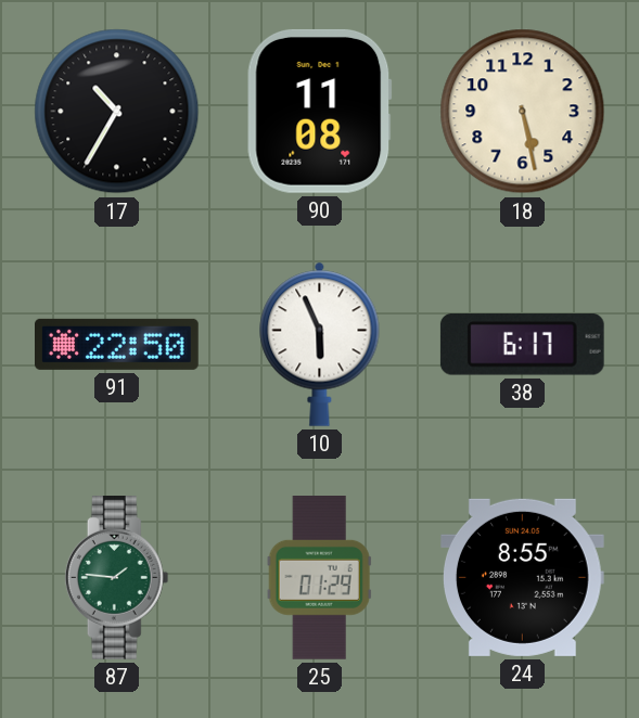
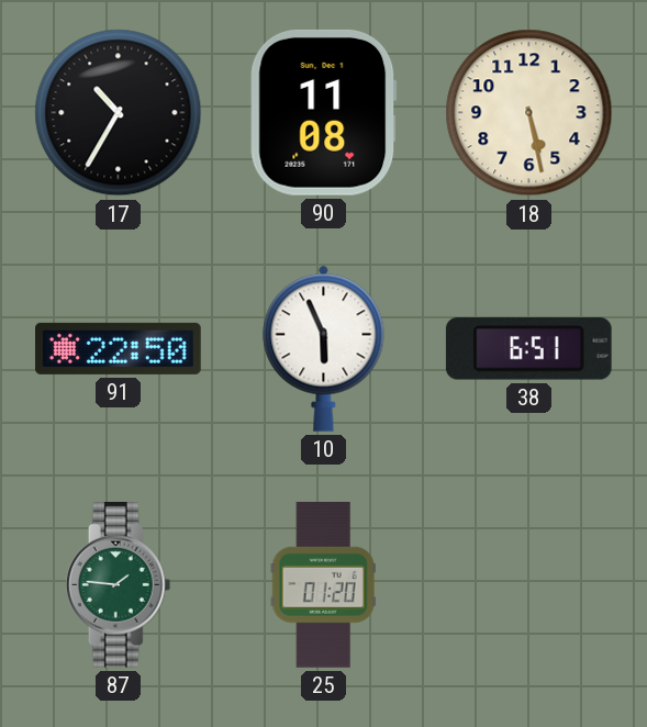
38: 6:17 -> 6:51
25: 01:29 -> 01:20
24: 8:55 -> none
